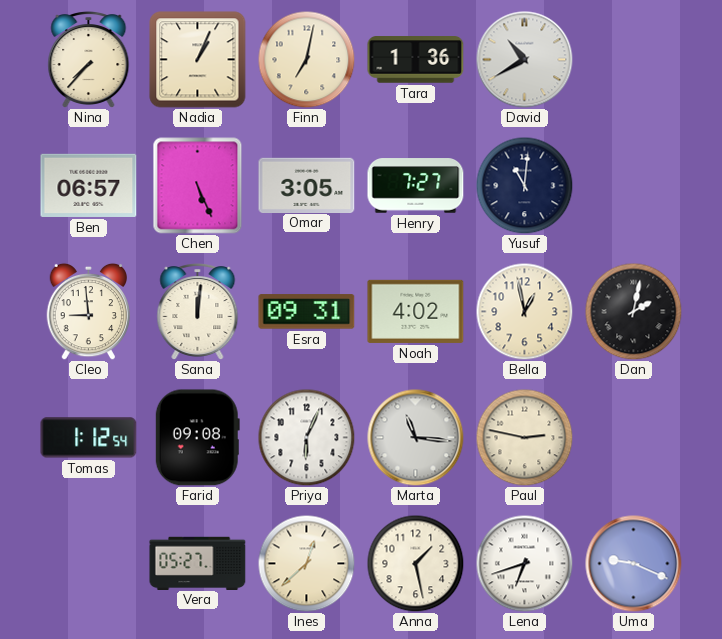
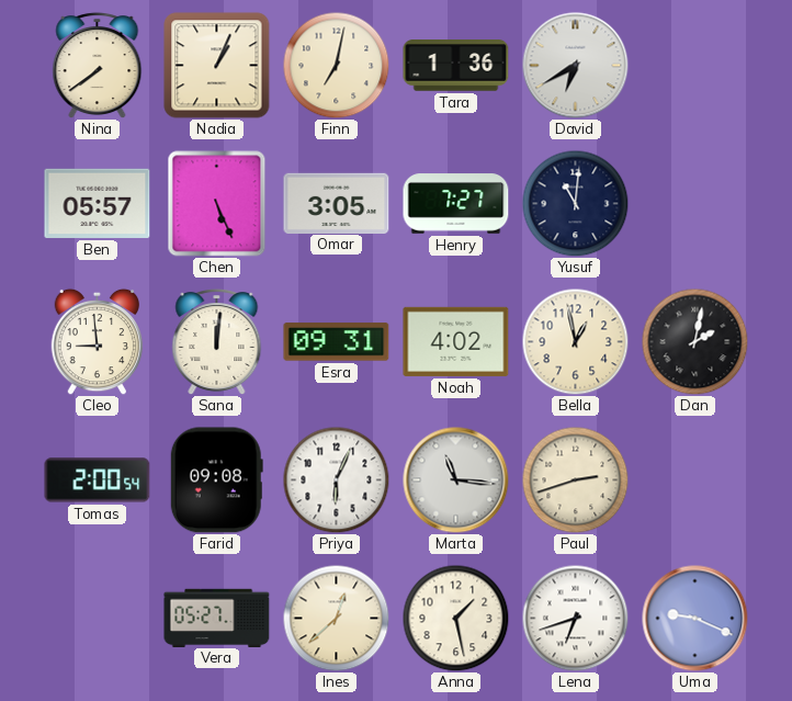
Nina: 7:37 -> 7:39
David: 10:40 -> 6:40
Ben: 06:57 -> 05:57
Tomas: 1:12 -> 2:00
Paul: 2:47 -> 2:42
